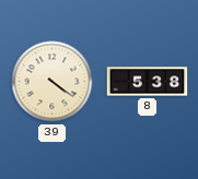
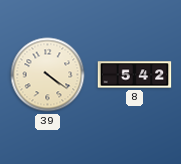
8: 5:38 -> 5:42
